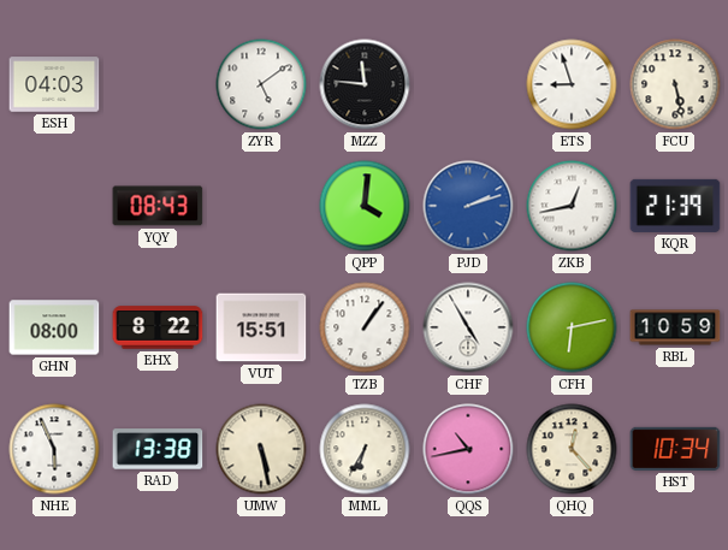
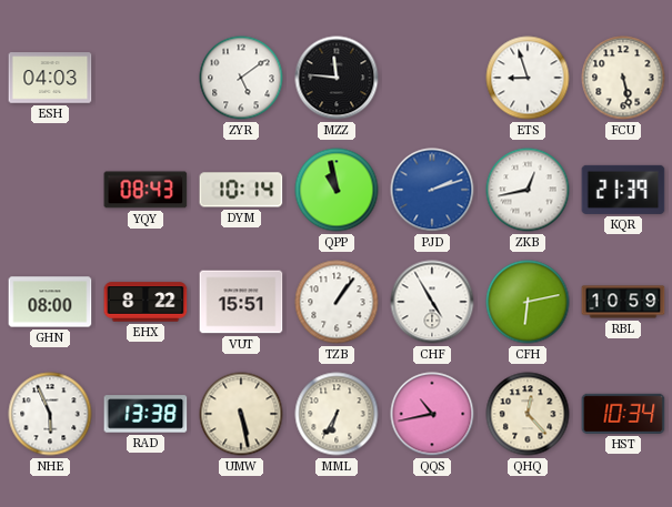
DYM: none -> 10:14
QPP: 4:01 -> 10:58
